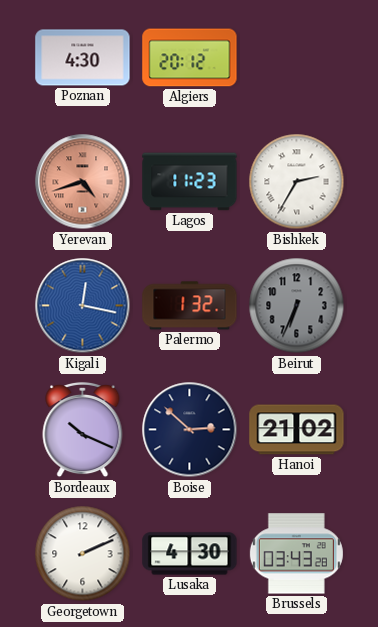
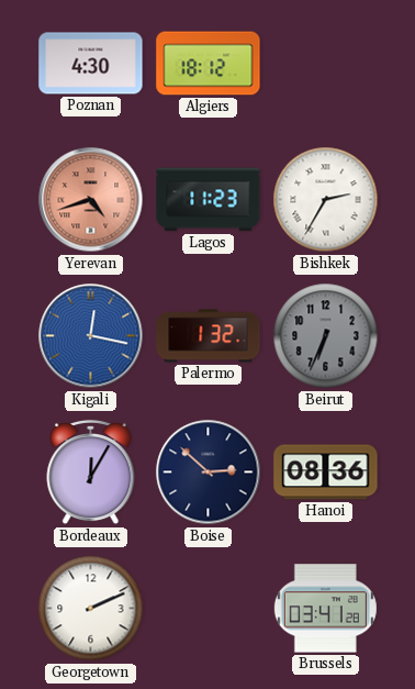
Algiers: 20:12 -> 18:12
Bordeaux: 10:19 -> 12:05
Hanoi: 21:02 -> 08:36
Lusaka: 4:30 -> none
Brussels: 03:43 -> 03:41
